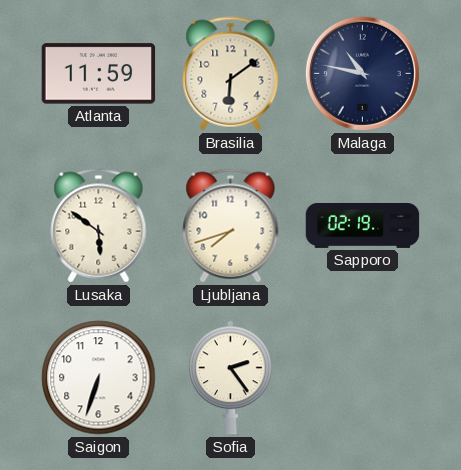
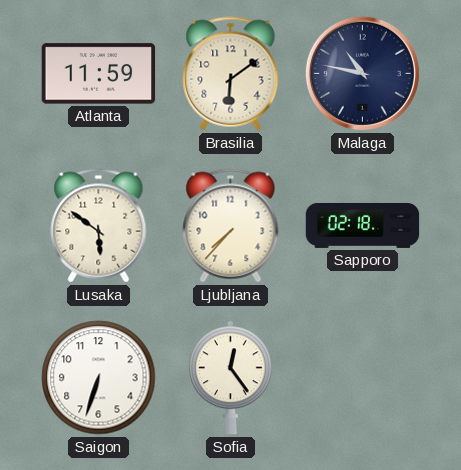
Ljubljana: 7:42 -> 7:37
Sapporo: 02:19 -> 02:18
Sofia: 2:24 -> 12:24
